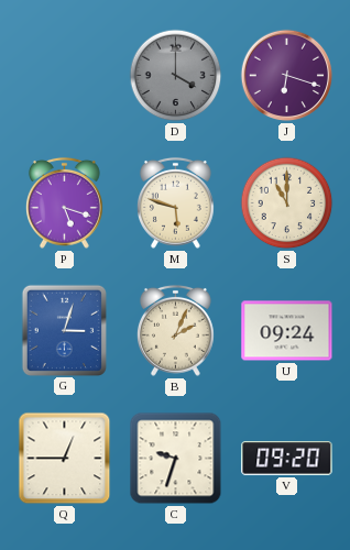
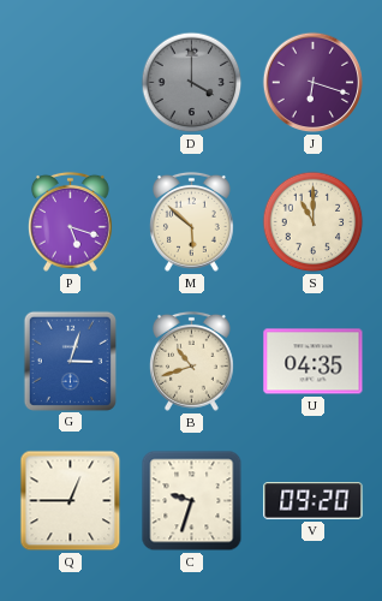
M: 5:48 -> 5:52
B: 2:04 -> 10:42
U: 09:24 -> 04:35
